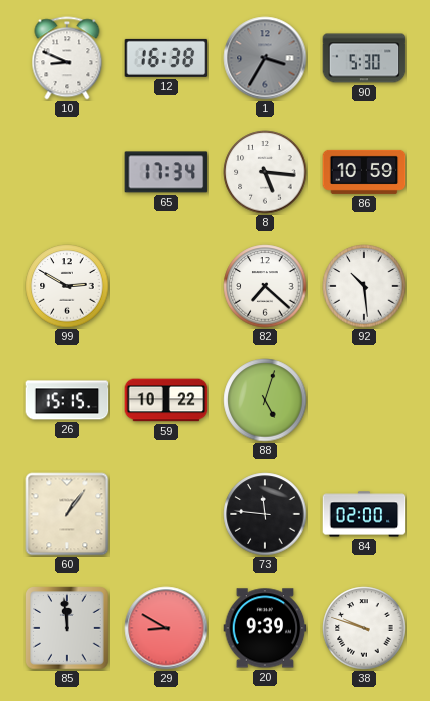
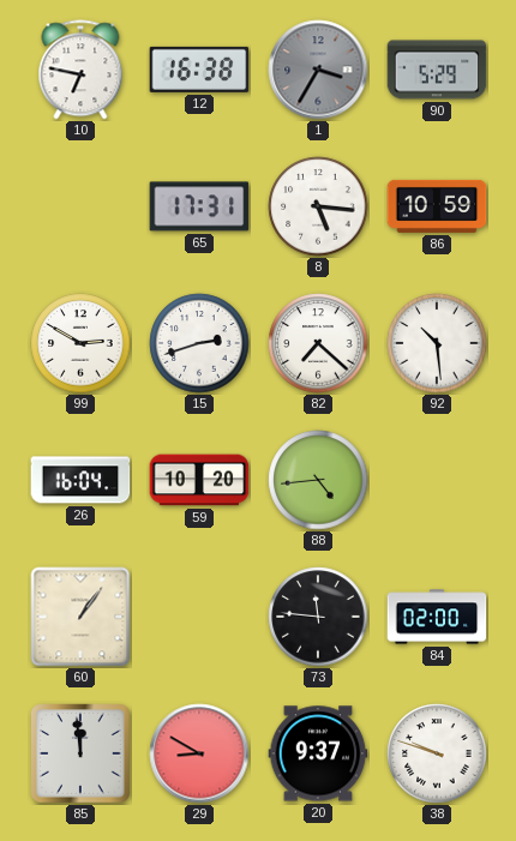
10: 8:49 -> 6:47
90: 5:30 -> 5:29
65: 17:34 -> 17:31
15: none -> 2:42
26: 15:15 -> 16:04
59: 10:22 -> 10:20
88: 5:03 -> 4:44
20: 9:39 -> 9:37
